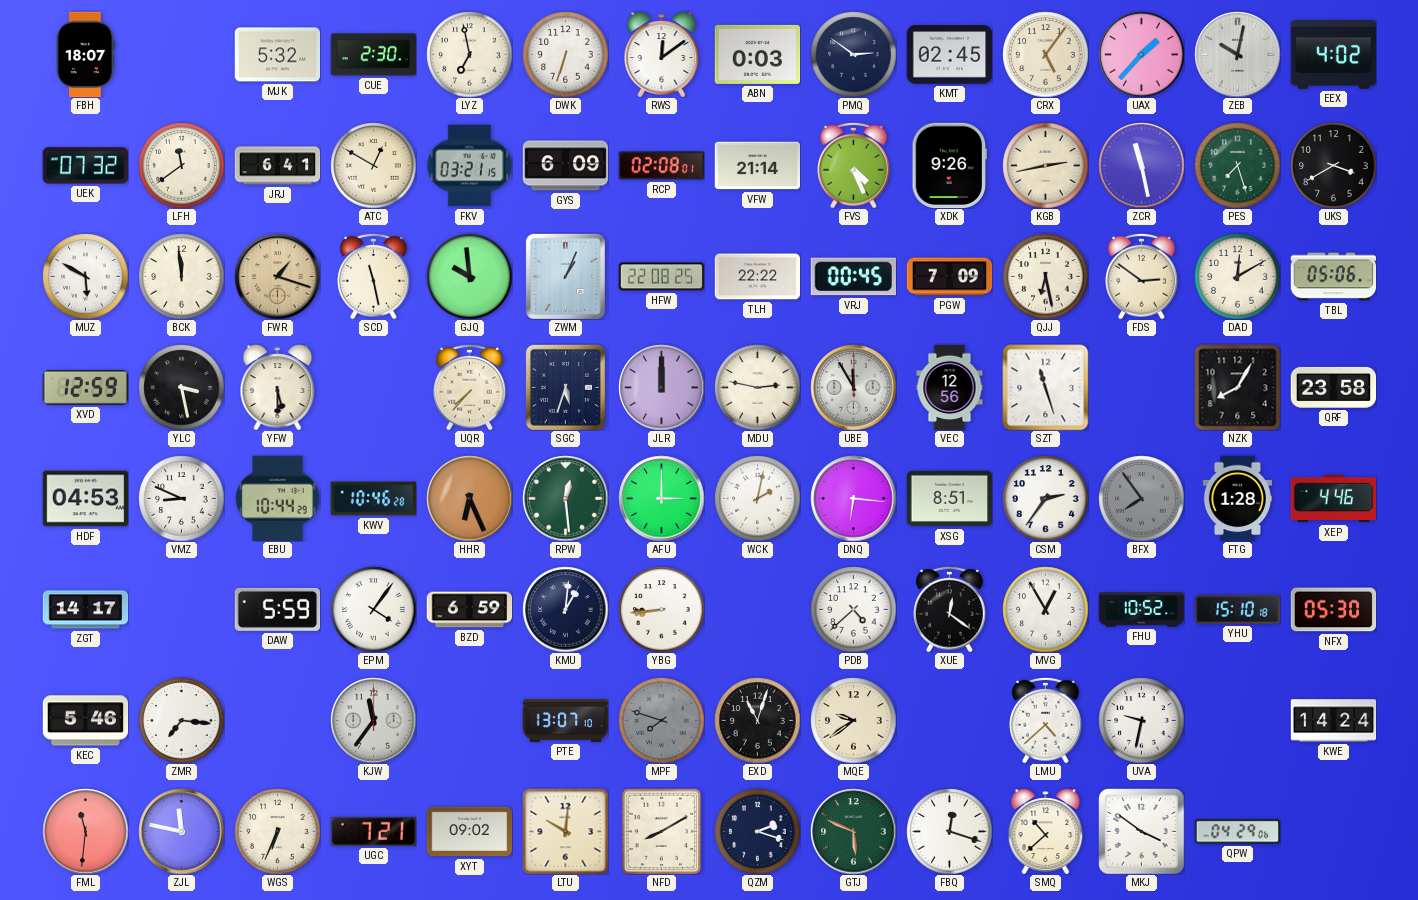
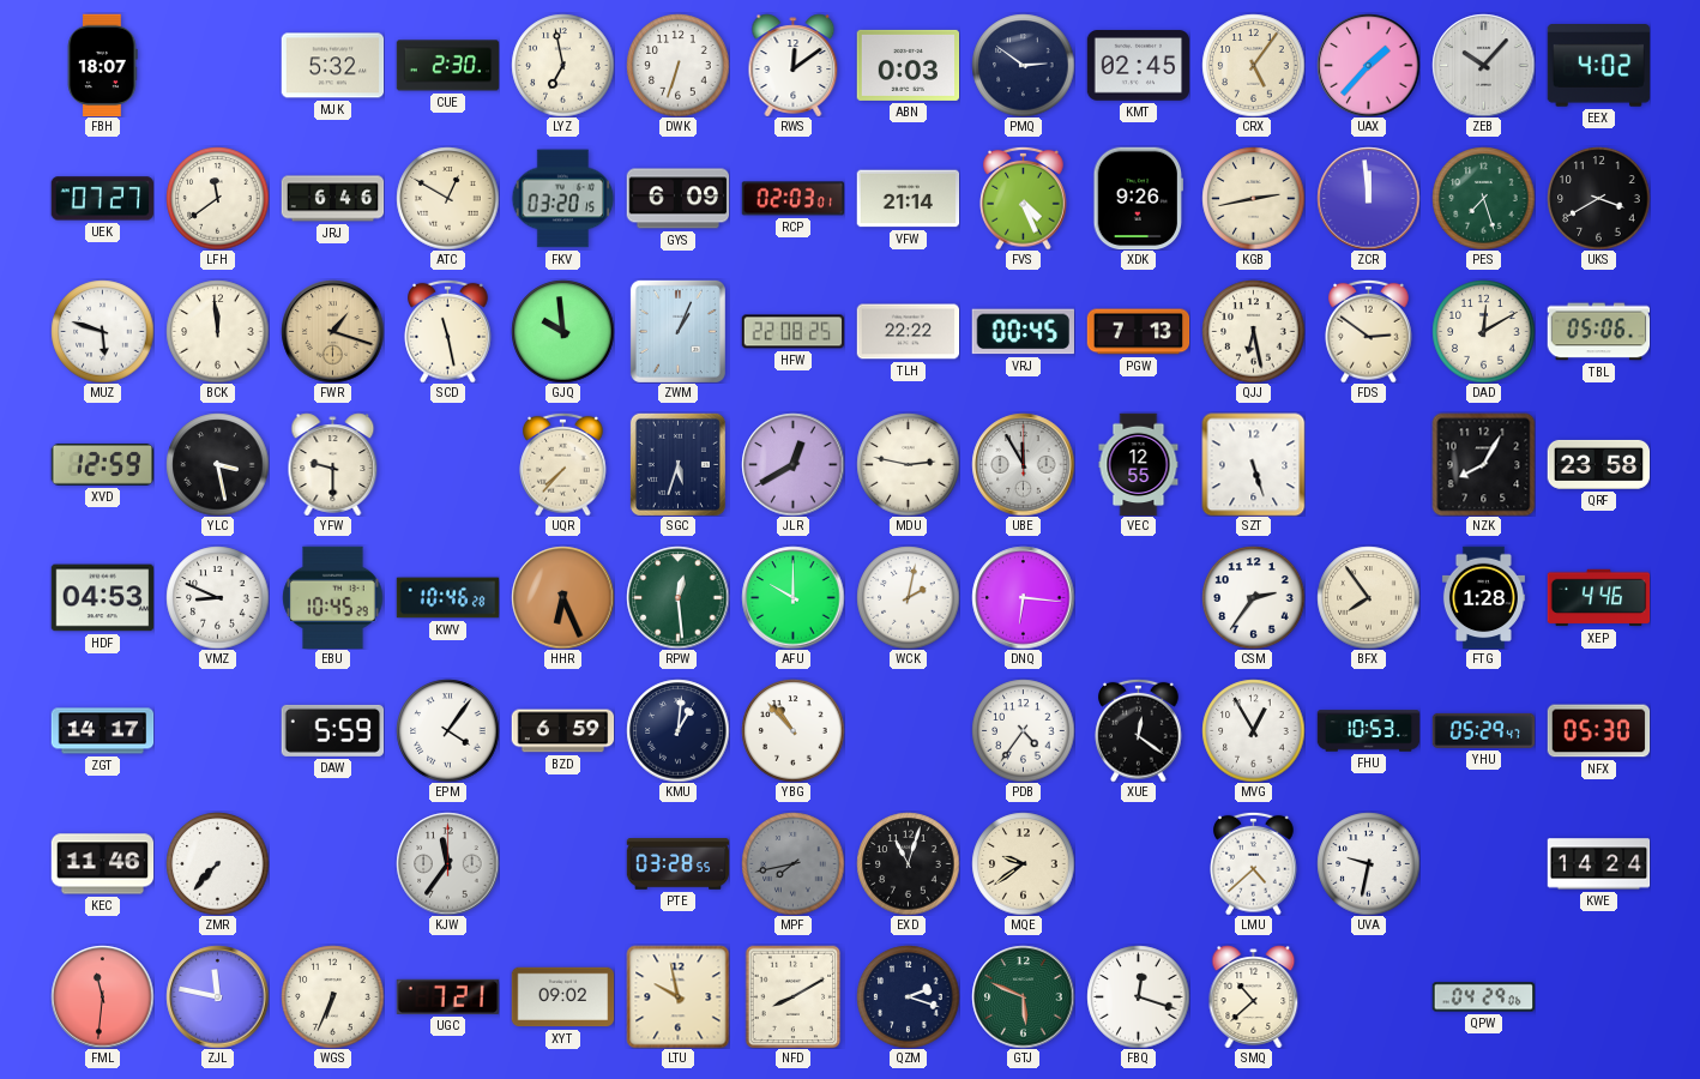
ZEB: 10:02 -> 10:07
UEK: 07:32 -> 07:27
JRJ: 6:41 -> 6:46
FKV: 03:21 -> 03:20
RCP: 02:08 -> 02:03
ZCR: 11:28 -> 11:59
MUZ: 5:50 -> 5:48
PGW: 7:09 -> 7:13
YFW: 5:30 -> 9:30
JLR: 12:00 -> 12:40
VEC: 12:56 -> 12:55
SZT: 11:27 -> 5:27
EBU: 10:44 -> 10:45
AFU: 3:00 -> 10:00
XSG: 8:51 -> none
BFX dial: grey -> cream
YBG: 8:44 -> 10:53
PDB: 4:38 -> 4:36
FHU: 10:52 -> 10:53
YHU: 15:10 -> 05:29
KEC: 5:46 -> 11:46
ZMR: 7:16 -> 7:37
PTE: 13:07 -> 03:28
MPF: 7:48 -> 7:43
LTU: 10:01 -> 9:58
MKJ: 3:51 -> none
